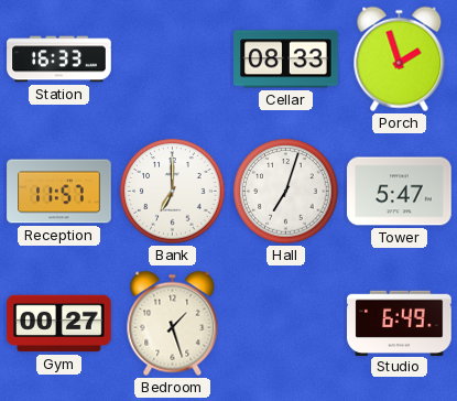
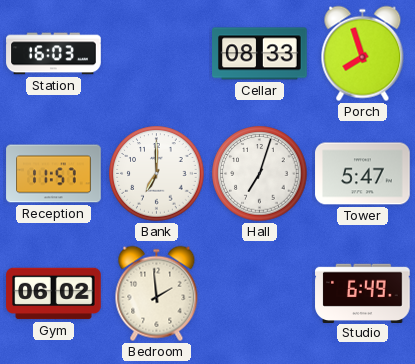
Station: 16:33 -> 16:03
Porch: 1:57 -> 7:57
Gym: 00:27 -> 06:02
Bedroom: 1:27 -> 1:59
